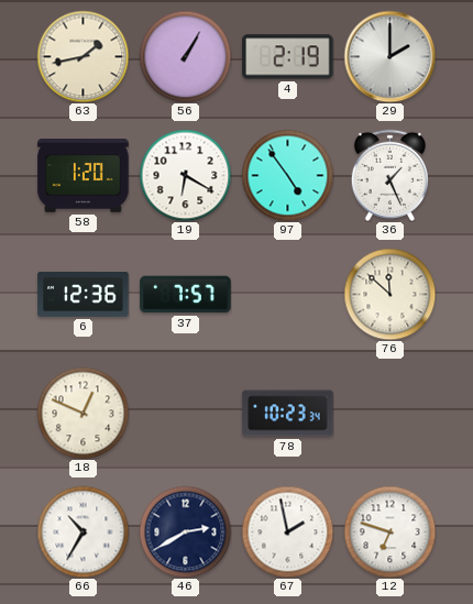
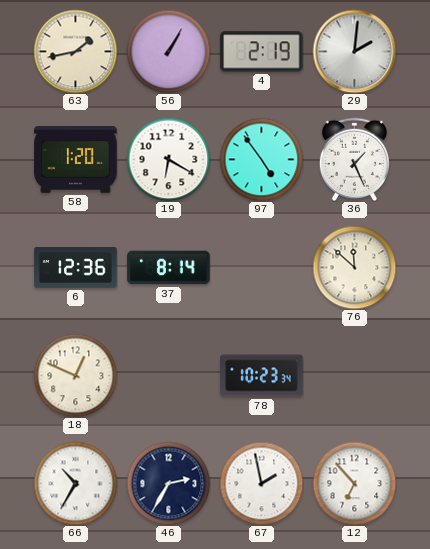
29: 2:00 -> 2:01
37: 7:57 -> 8:14
46: 2:40 -> 2:35
12: 6:48 -> 6:53
